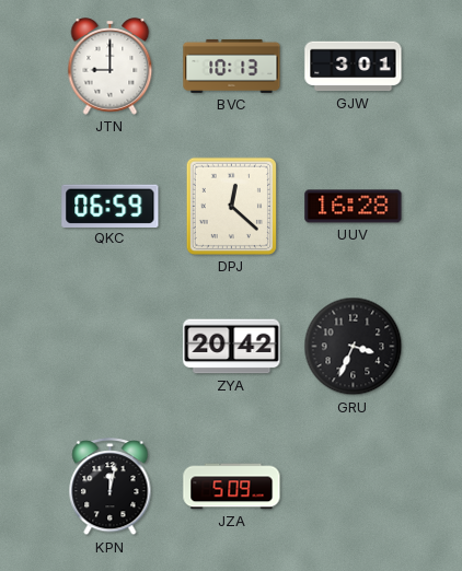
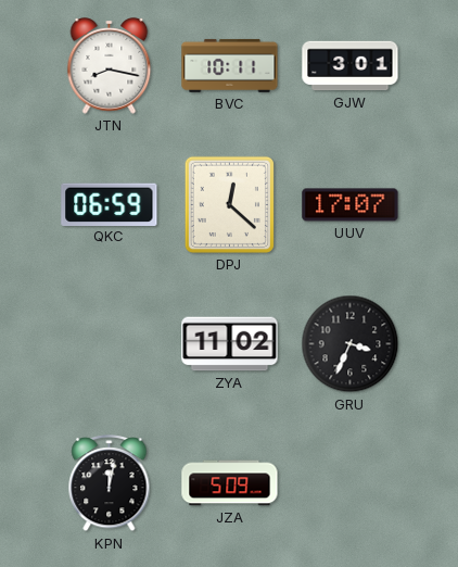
JTN: 9:00 -> 8:17
BVC: 10:13 -> 10:11
UUV: 16:28 -> 17:07
ZYA: 20:42 -> 11:02
